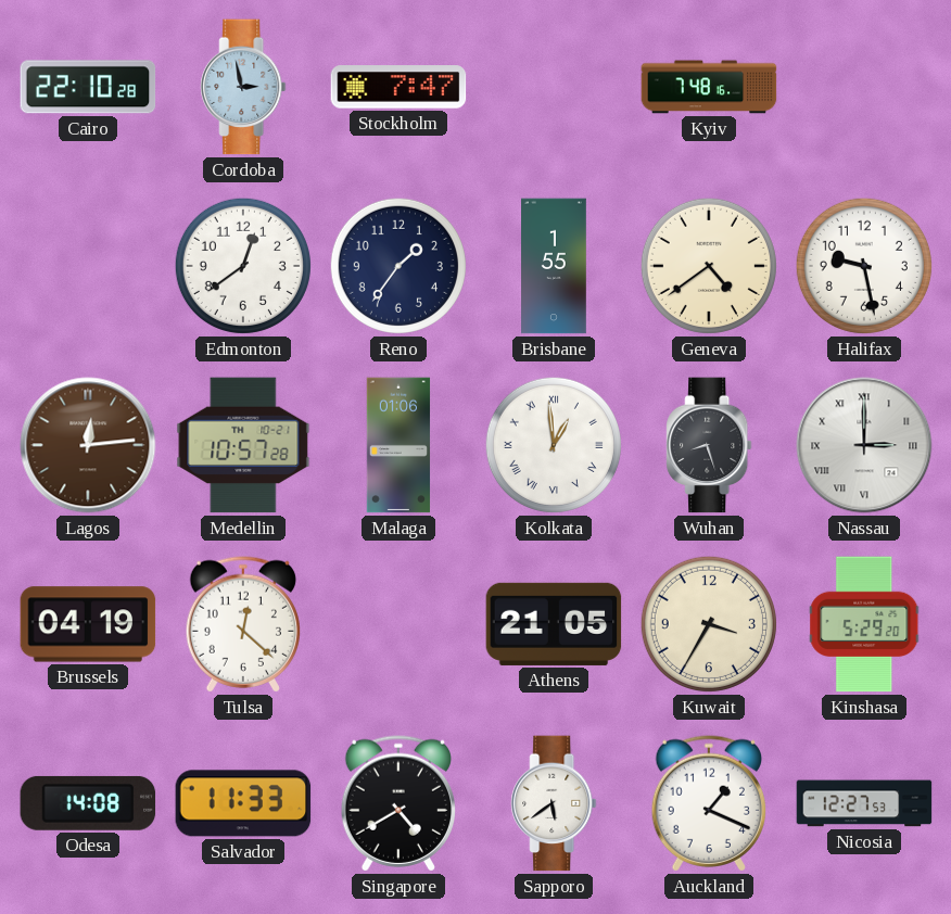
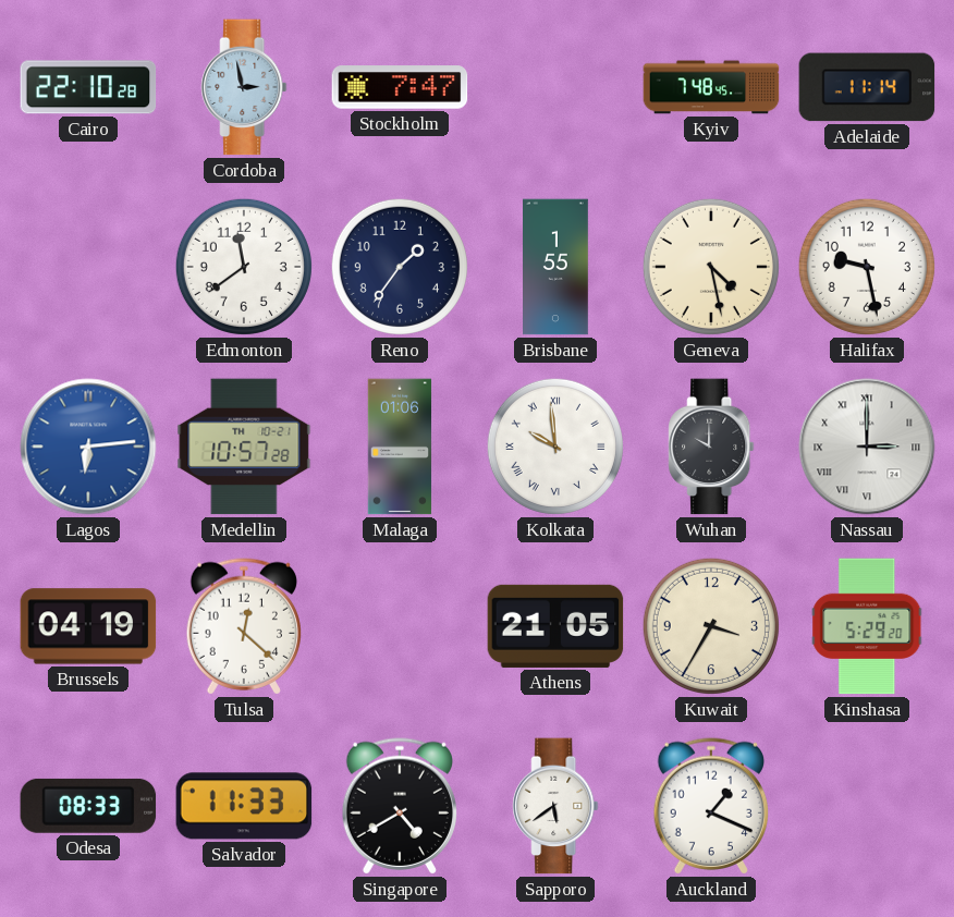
Kyiv: 7:48:16 -> 7:48:45
Adelaide: none -> 11:14
Edmonton: 12:39 -> 11:39
Geneva: 4:39 -> 4:28
Lagos: 12:14 -> 6:14
Lagos dial: brown -> blue
Kolkata: 12:59 -> 9:59
Wuhan: 8:27 -> 10:00
Odesa: 14:08 -> 08:33
Nicosia: 12:27 -> none
